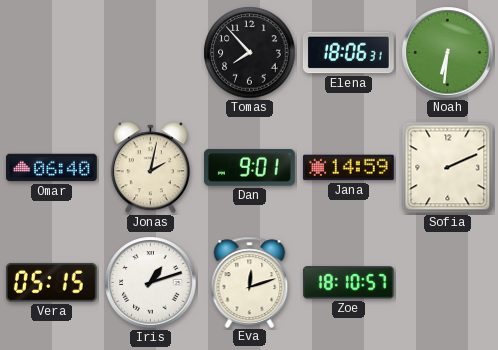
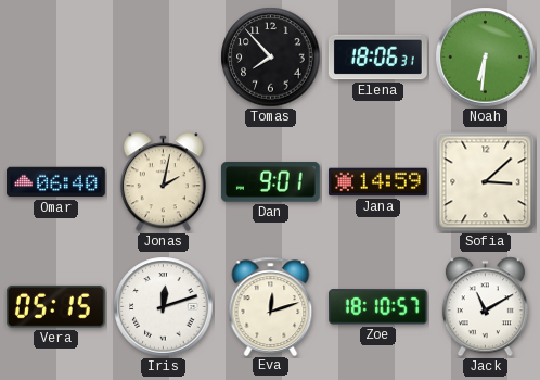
Sofia: 2:11 -> 3:08
Iris: 1:12 -> 12:12
Jack: none -> 11:10
